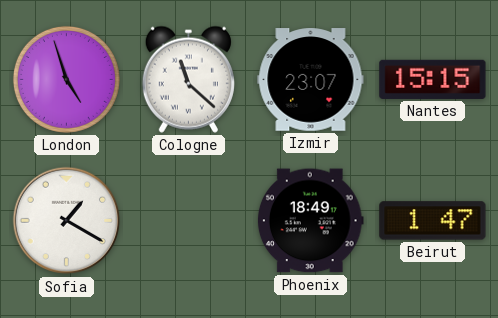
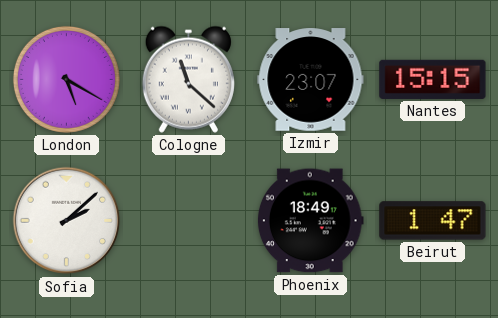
London: 4:57 -> 5:20
Sofia: 1:20 -> 2:08
